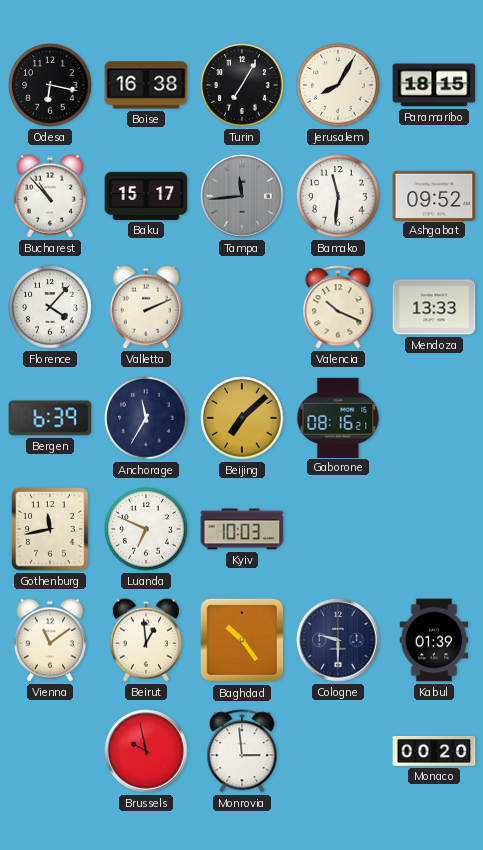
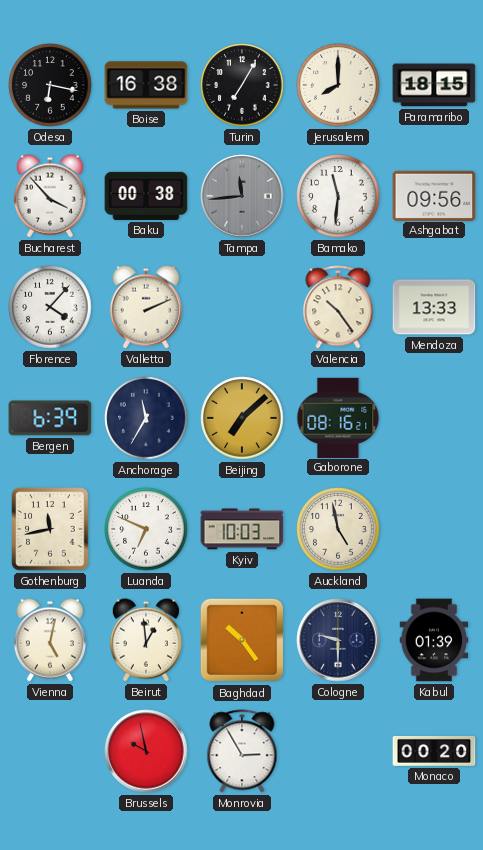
Jerusalem: 8:05 -> 8:00
Bucharest: 10:53 -> 3:53
Baku: 15:17 -> 00:38
Ashgabat: 09:52 -> 09:56
Valencia: 10:19 -> 10:24
Auckland: none -> 4:58
Vienna: 11:09 -> 5:02
Monrovia: 2:59 -> 2:55
